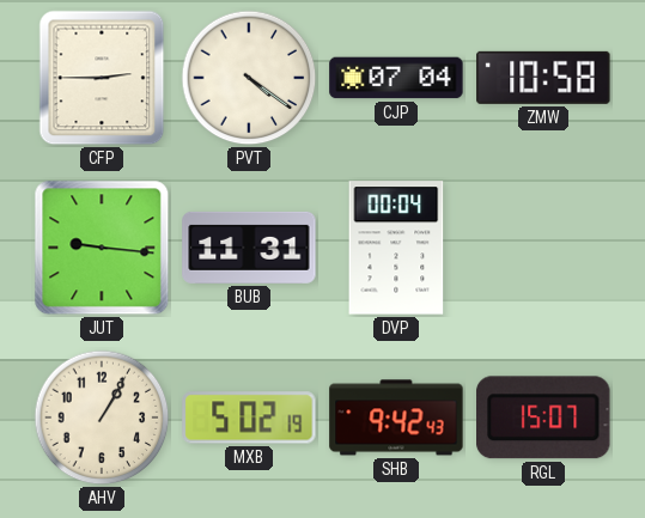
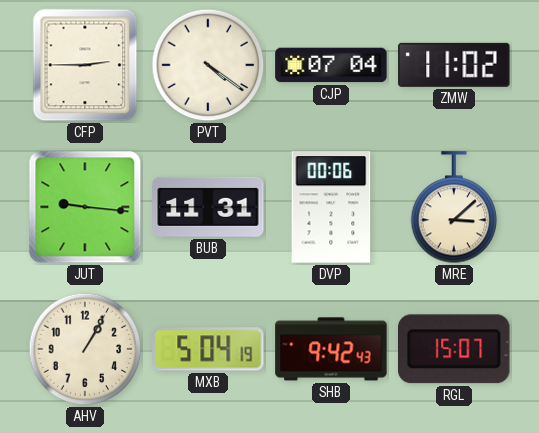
ZMW: 10:58 -> 11:02
DVP: 00:04 -> 00:06
MRE: none -> 3:08
MXB: 5:02 -> 5:04
